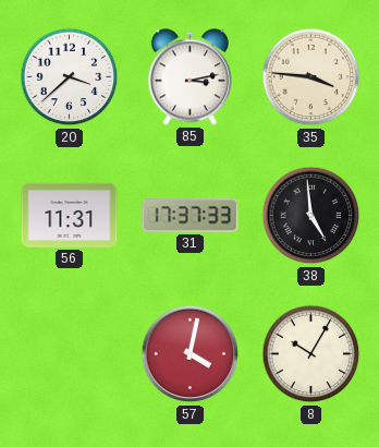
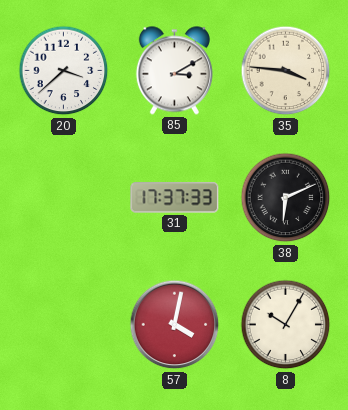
85: 3:13 -> 3:10
56: 11:31 -> none
38: 4:59 -> 6:11
